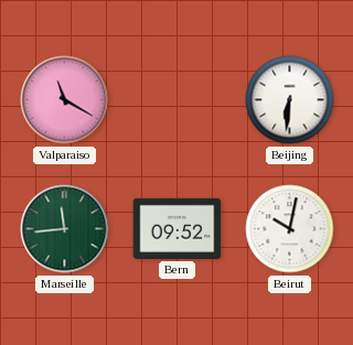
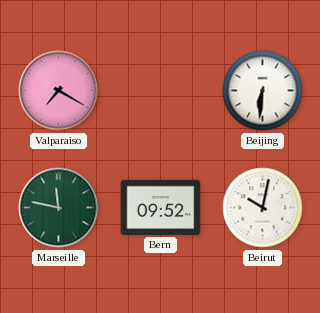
Valparaiso: 11:20 -> 7:20
Marseille: 11:44 -> 11:47
